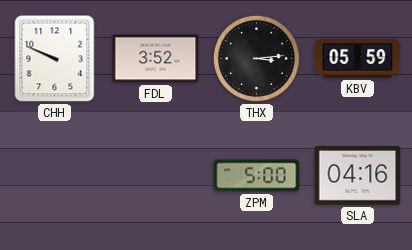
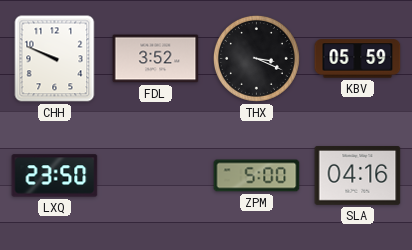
THX: 3:14 -> 3:19
LXQ: none -> 23:50
